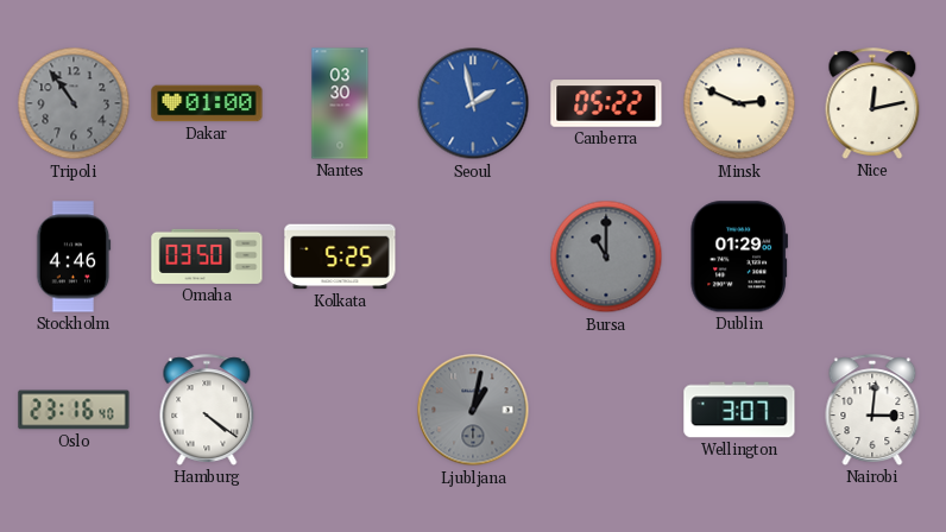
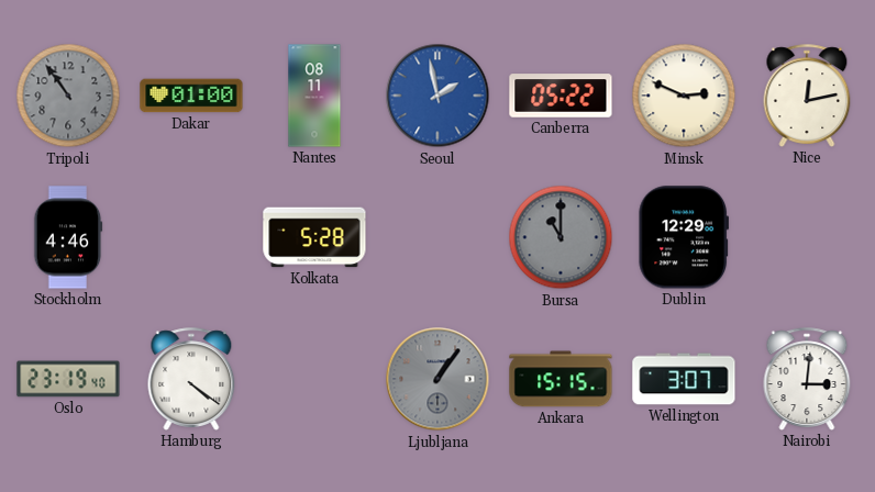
Nantes: 03:30 -> 08:11
Omaha: 03:50 -> none
Kolkata: 5:25 -> 5:28
Dublin: 01:29 -> 12:29
Oslo: 23:16 -> 23:19
Ljubljana: 1:02 -> 1:06
Ankara: none -> 15:15
